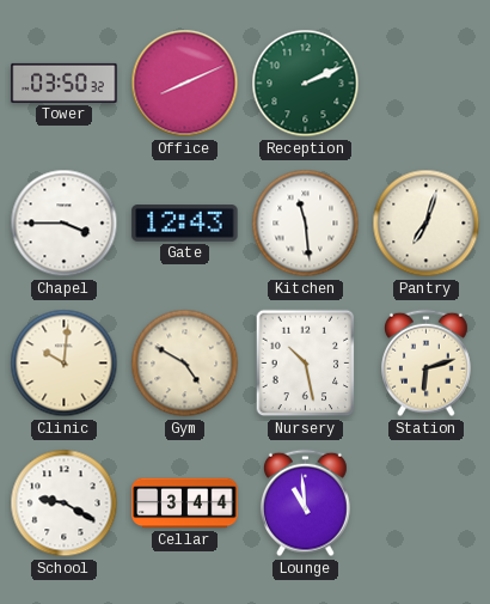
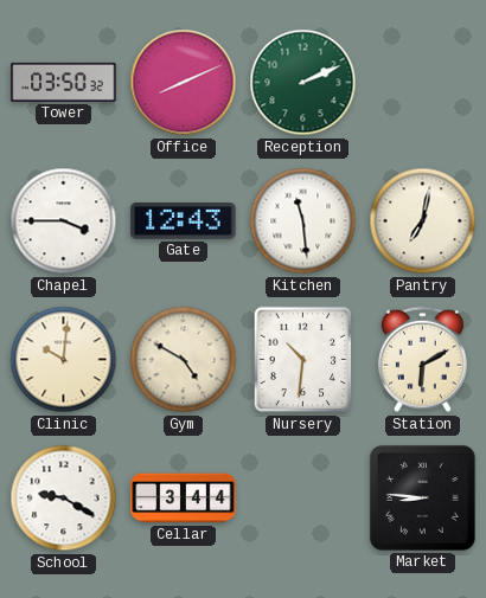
Pantry: 7:03 -> 7:02
Nursery: 10:28 -> 10:31
Station: 6:12 -> 6:10
Lounge: 10:59 -> none
Market: none -> 8:46
